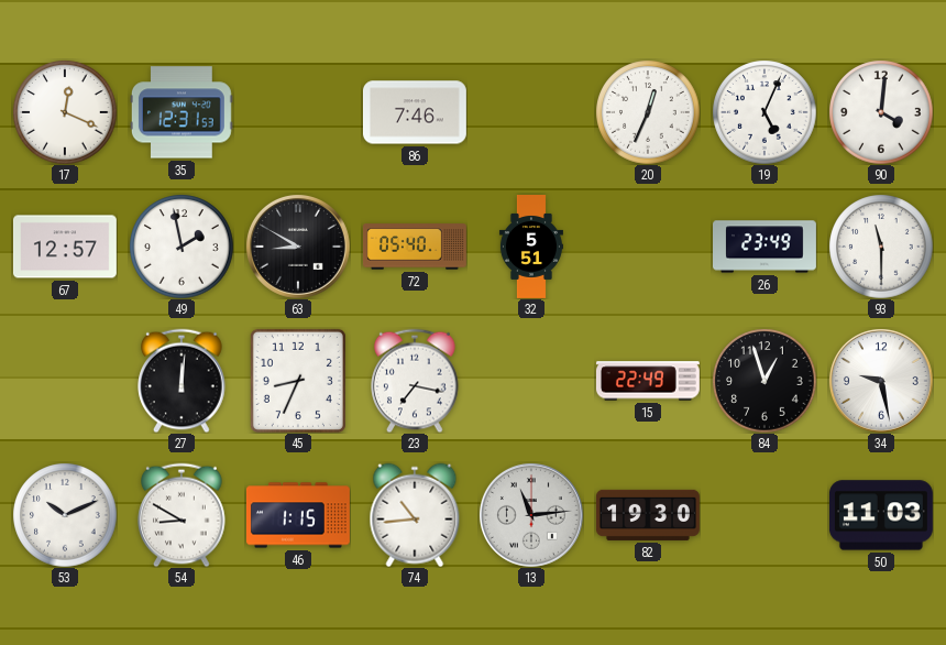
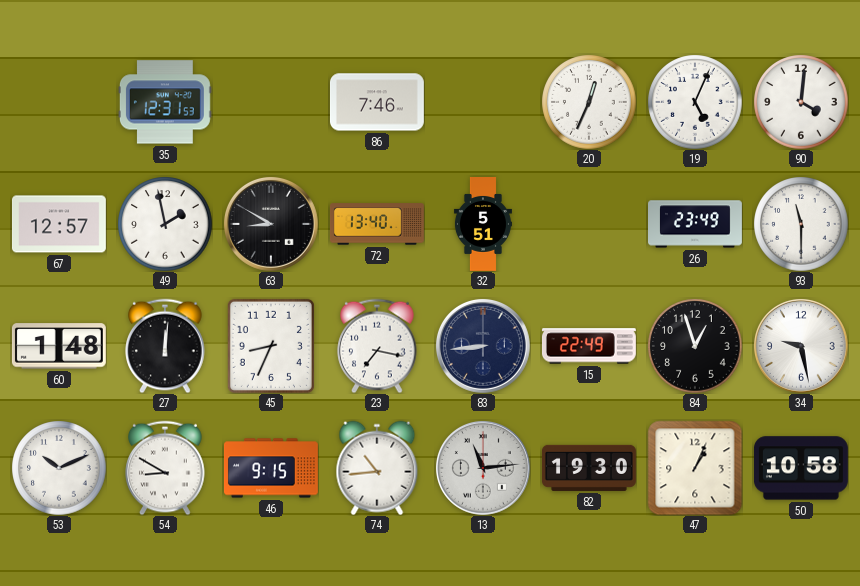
17: 12:19 -> none
72: 05:40 -> 13:40
60: none -> 1:48
83: none -> 8:44
46: 1:15 -> 9:15
47: none -> 1:04
50: 11:03 -> 10:58
